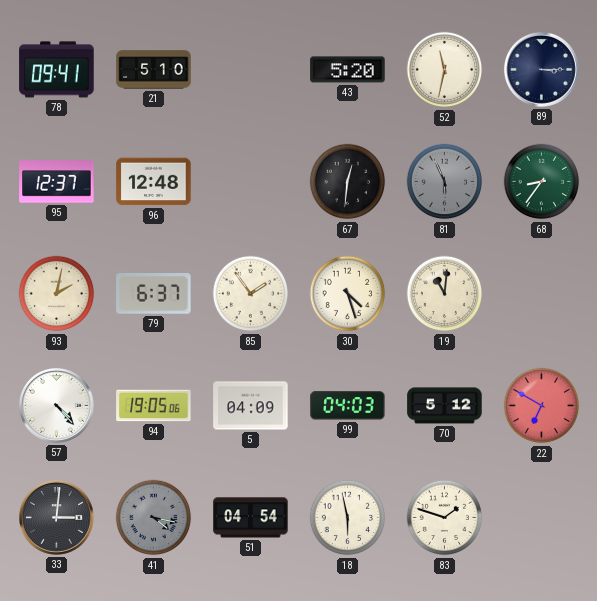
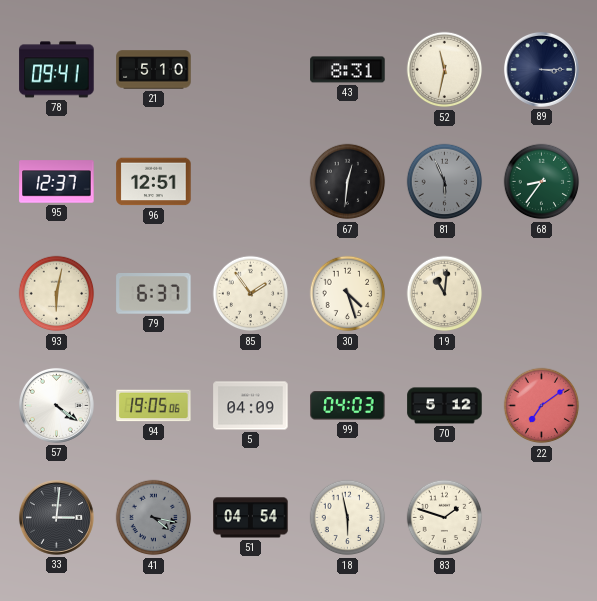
43: 5:20 -> 8:31
96: 12:48 -> 12:51
93: 2:02 -> 6:02
57: 4:23 -> 4:21
22: 6:50 -> 7:09
